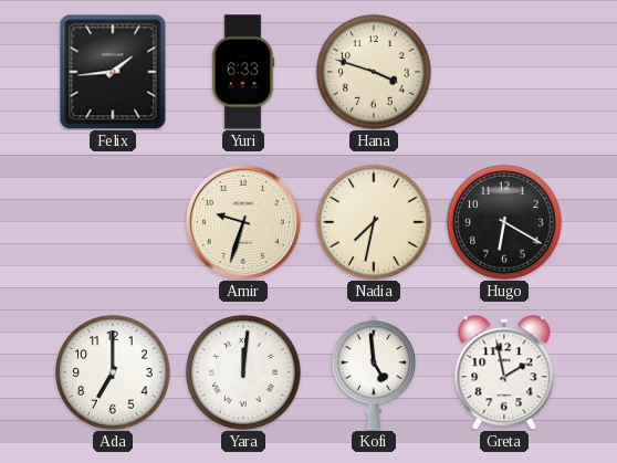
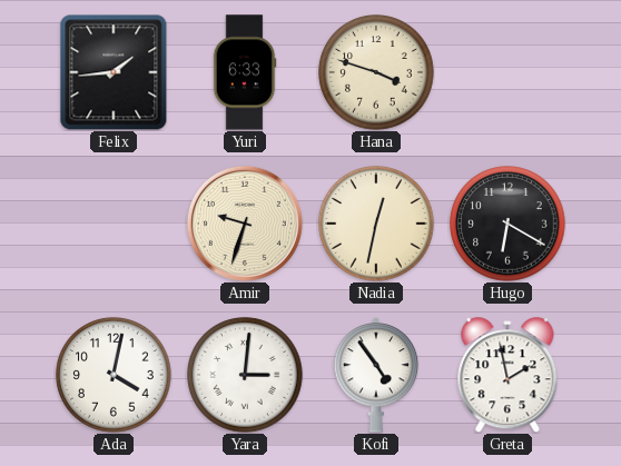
Nadia: 7:32 -> 12:32
Ada: 7:00 -> 4:02
Yara: 12:01 -> 3:01
Kofi: 4:59 -> 4:54
